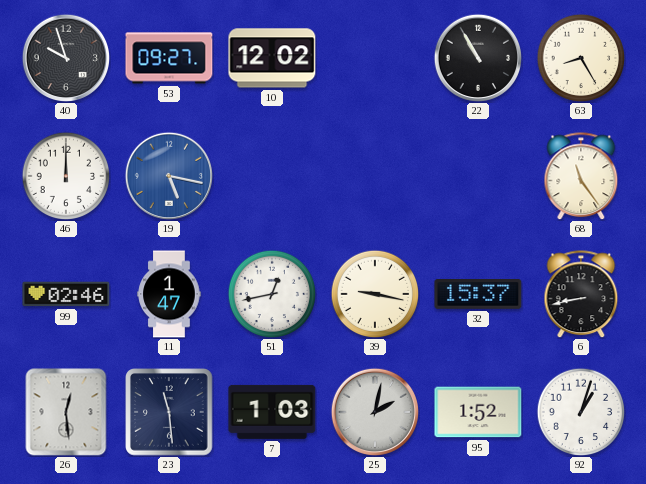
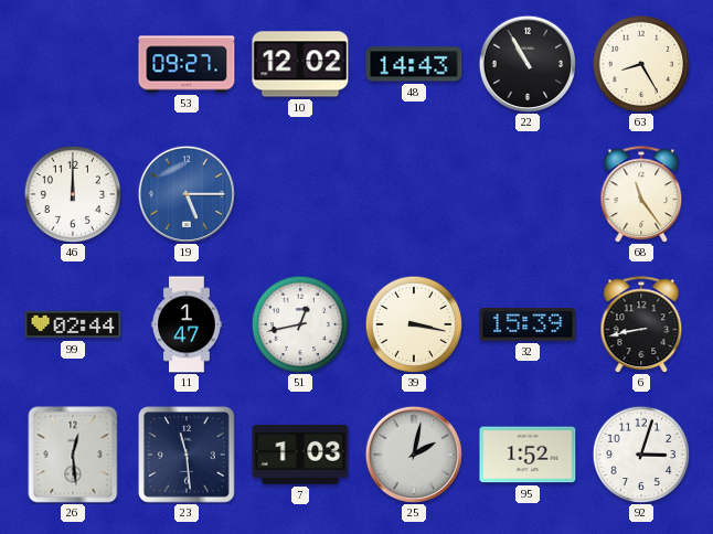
40: 9:57 -> none
48: none -> 14:43
19: 5:17 -> 5:15
99: 02:46 -> 02:44
39: 9:17 -> 3:17
32: 15:37 -> 15:39
92: 1:03 -> 3:03
